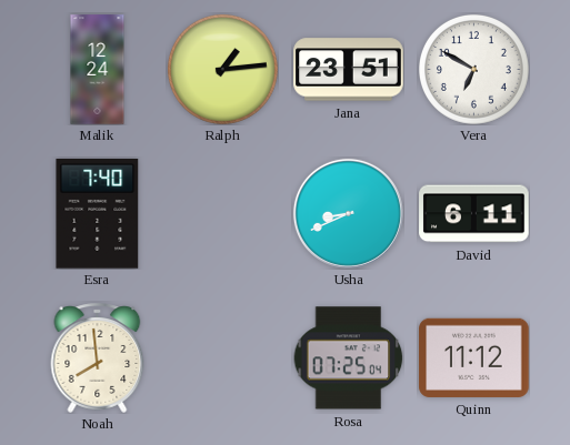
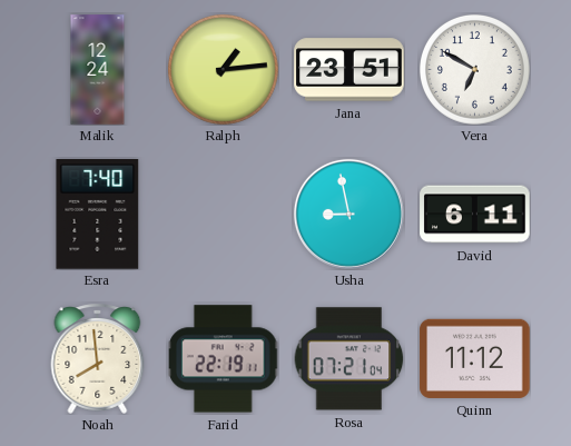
Usha: 8:41 -> 8:58
Farid: none -> 22:19
Rosa: 07:25 -> 07:21
